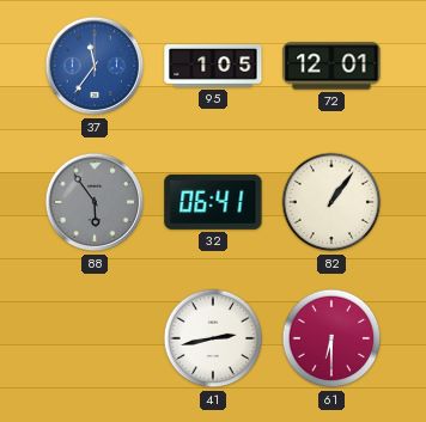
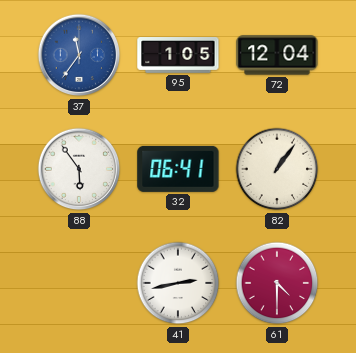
72: 12:01 -> 12:04
88 dial: grey -> white
61: 6:30 -> 4:30
